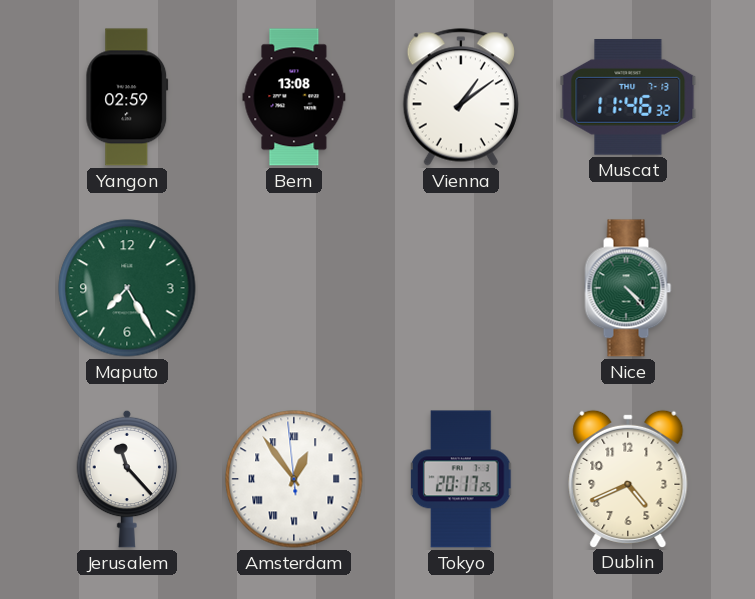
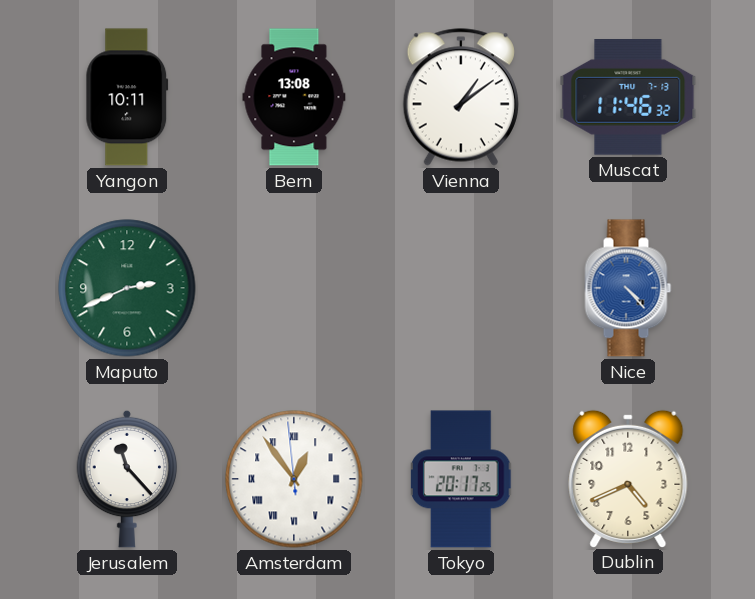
Yangon: 02:59 -> 10:11
Maputo: 7:25 -> 2:41
Nice dial: green -> blue
